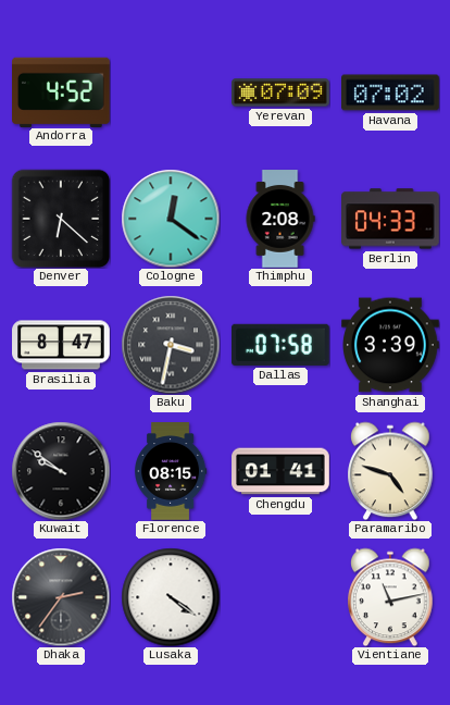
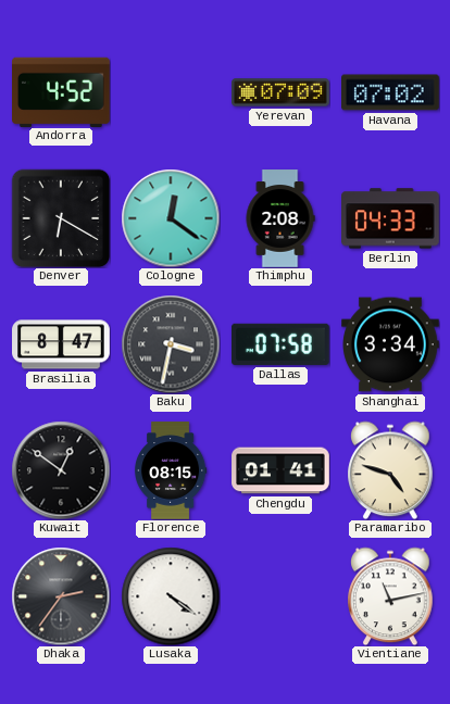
Denver: 6:22 -> 6:20
Shanghai: 3:39 -> 3:34
Kuwait: 9:51 -> 12:51
